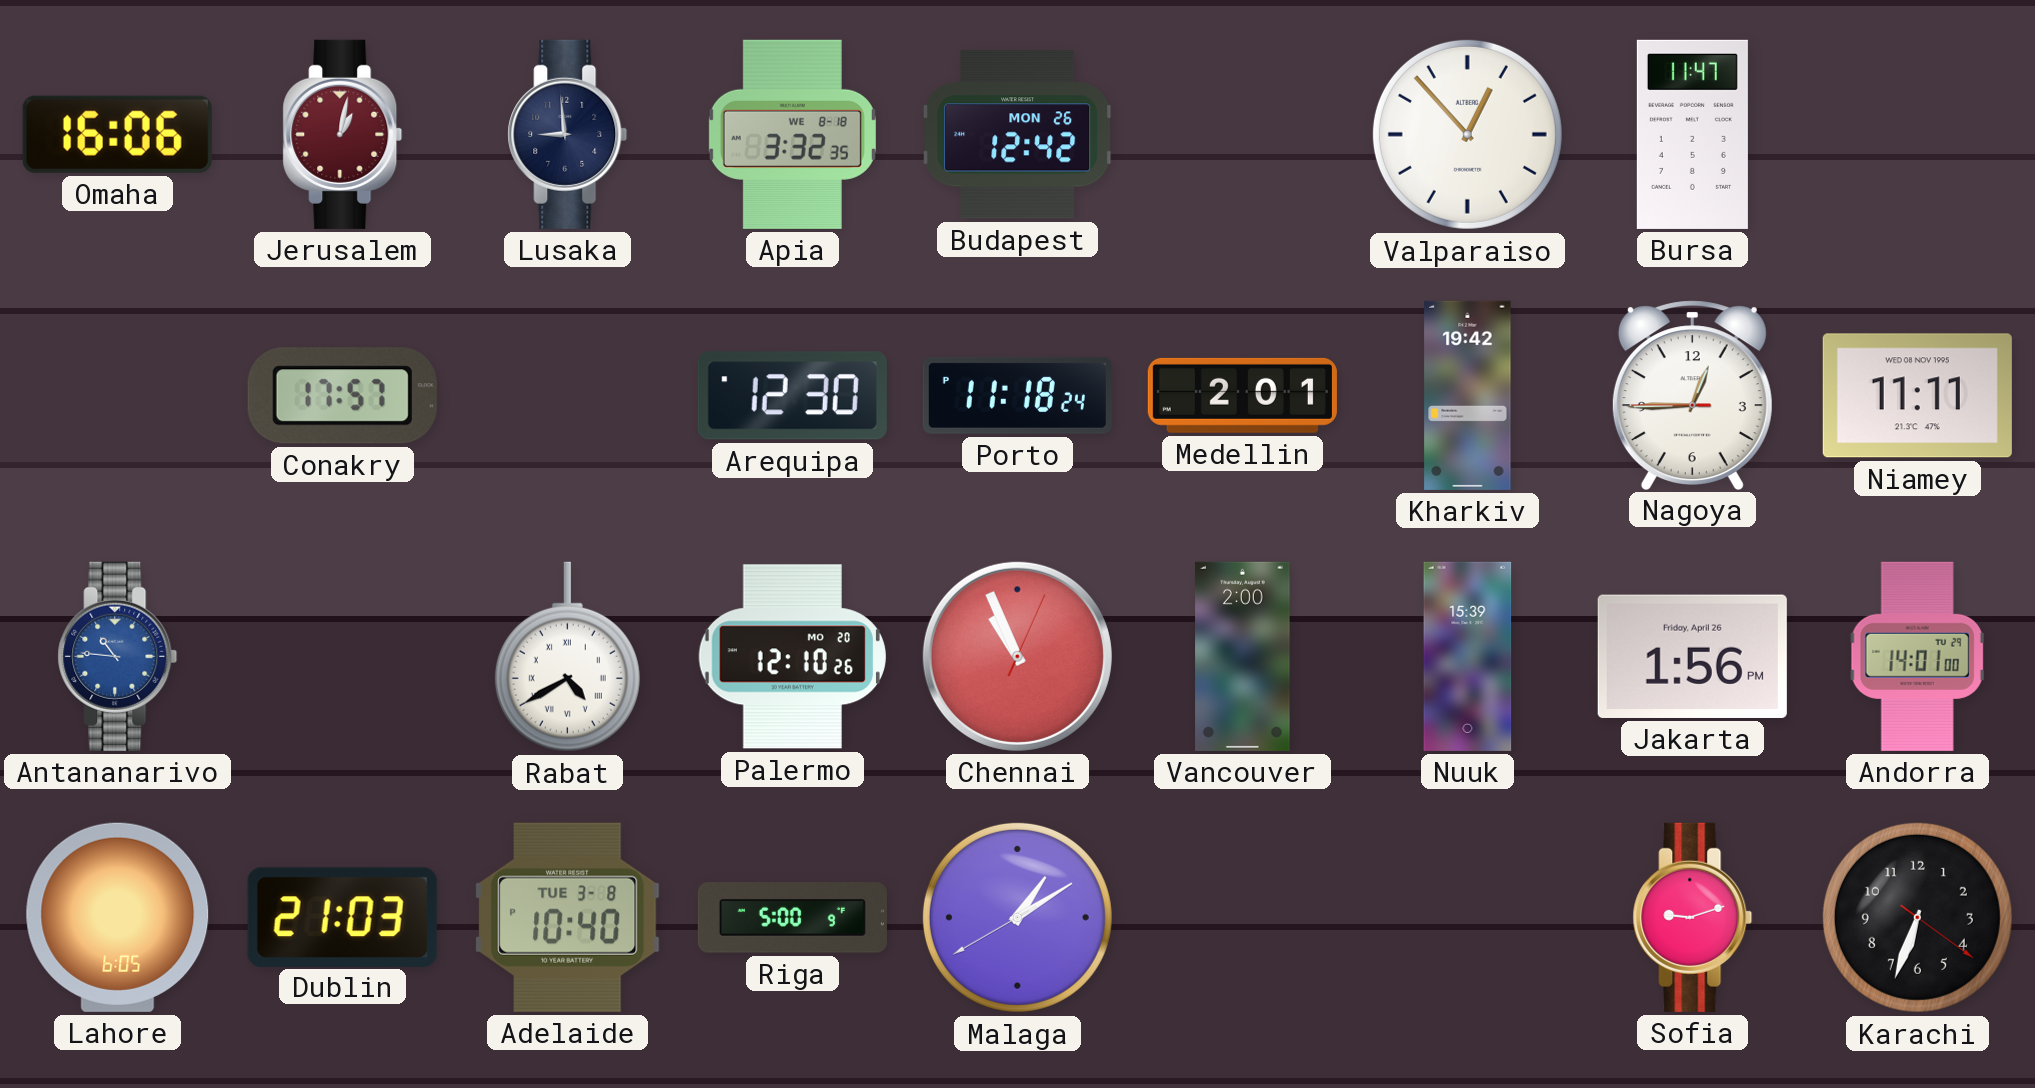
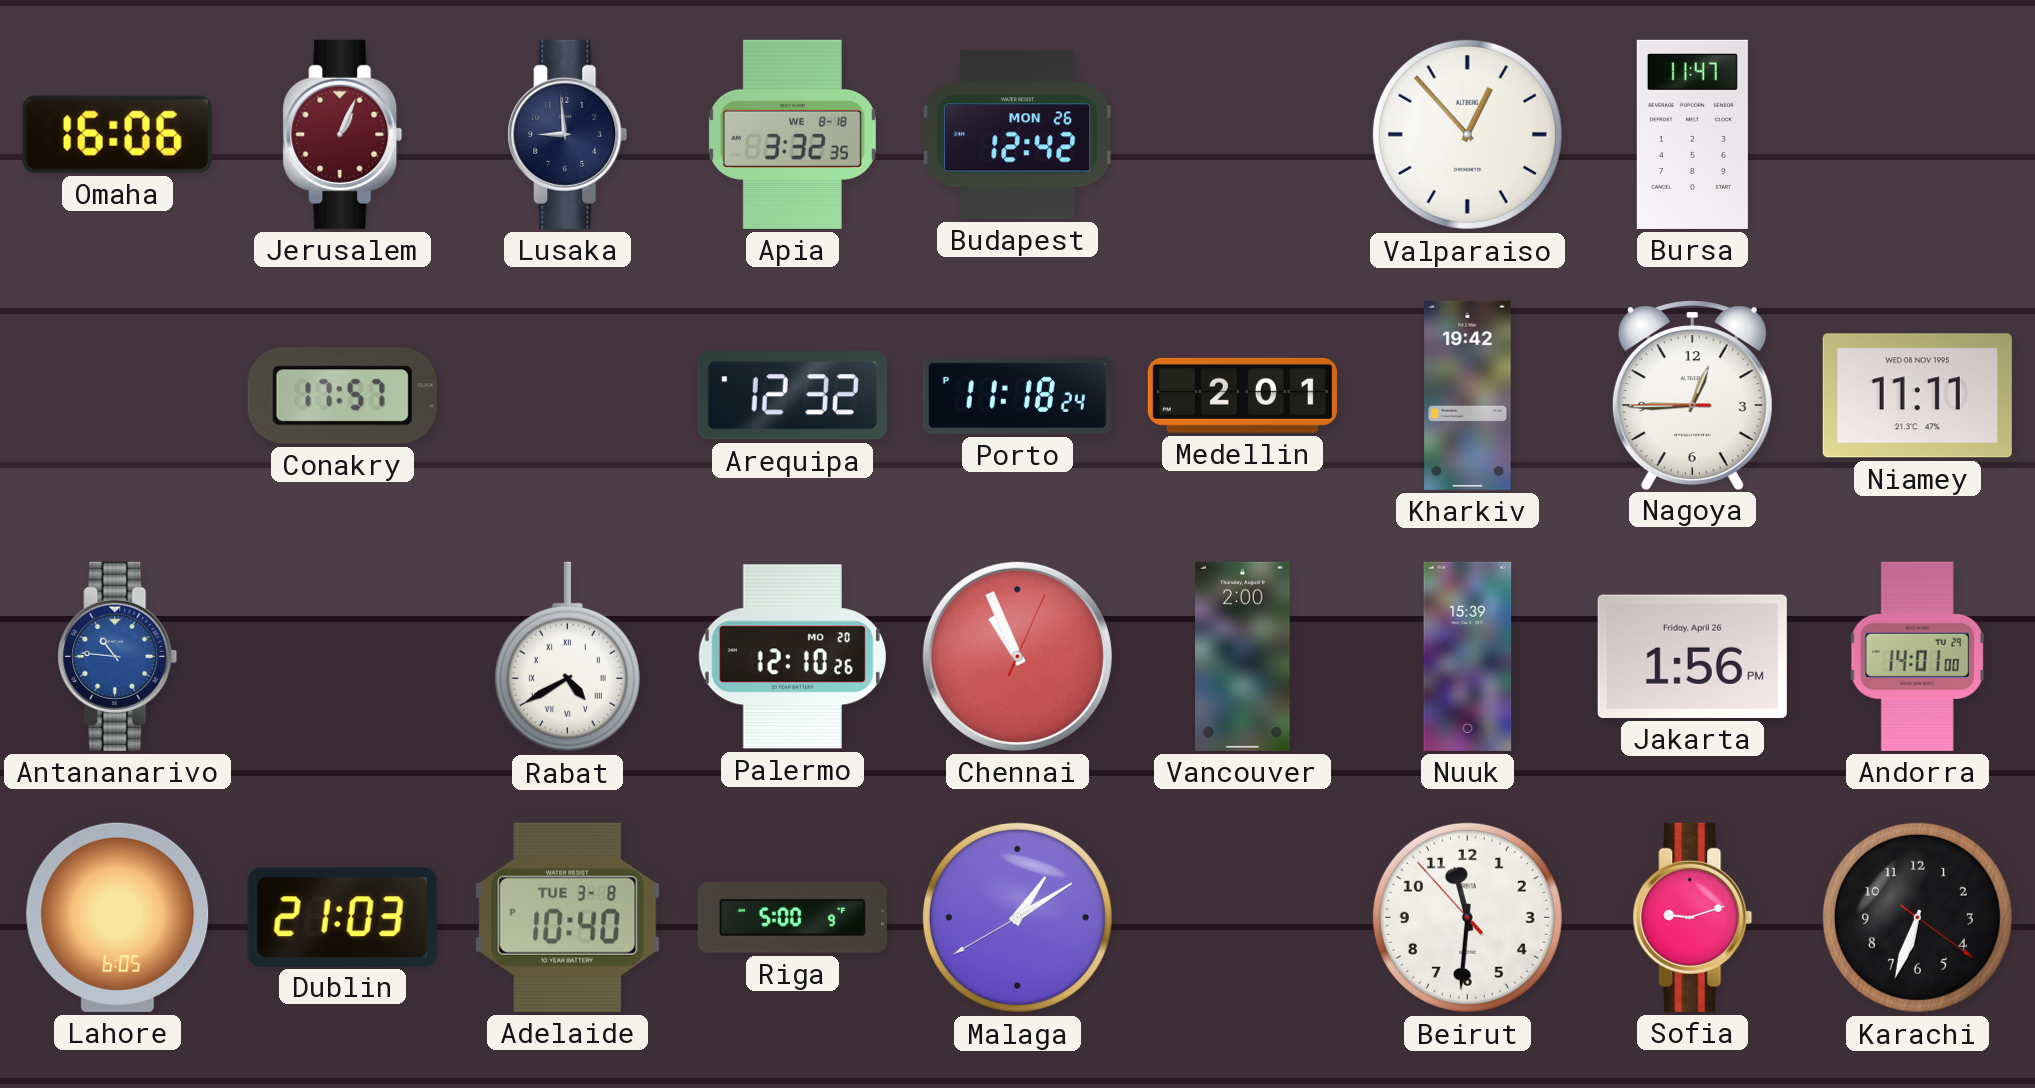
Jerusalem: 1:02 -> 1:04
Arequipa: 12:30 -> 12:32
Beirut: none -> 11:30
